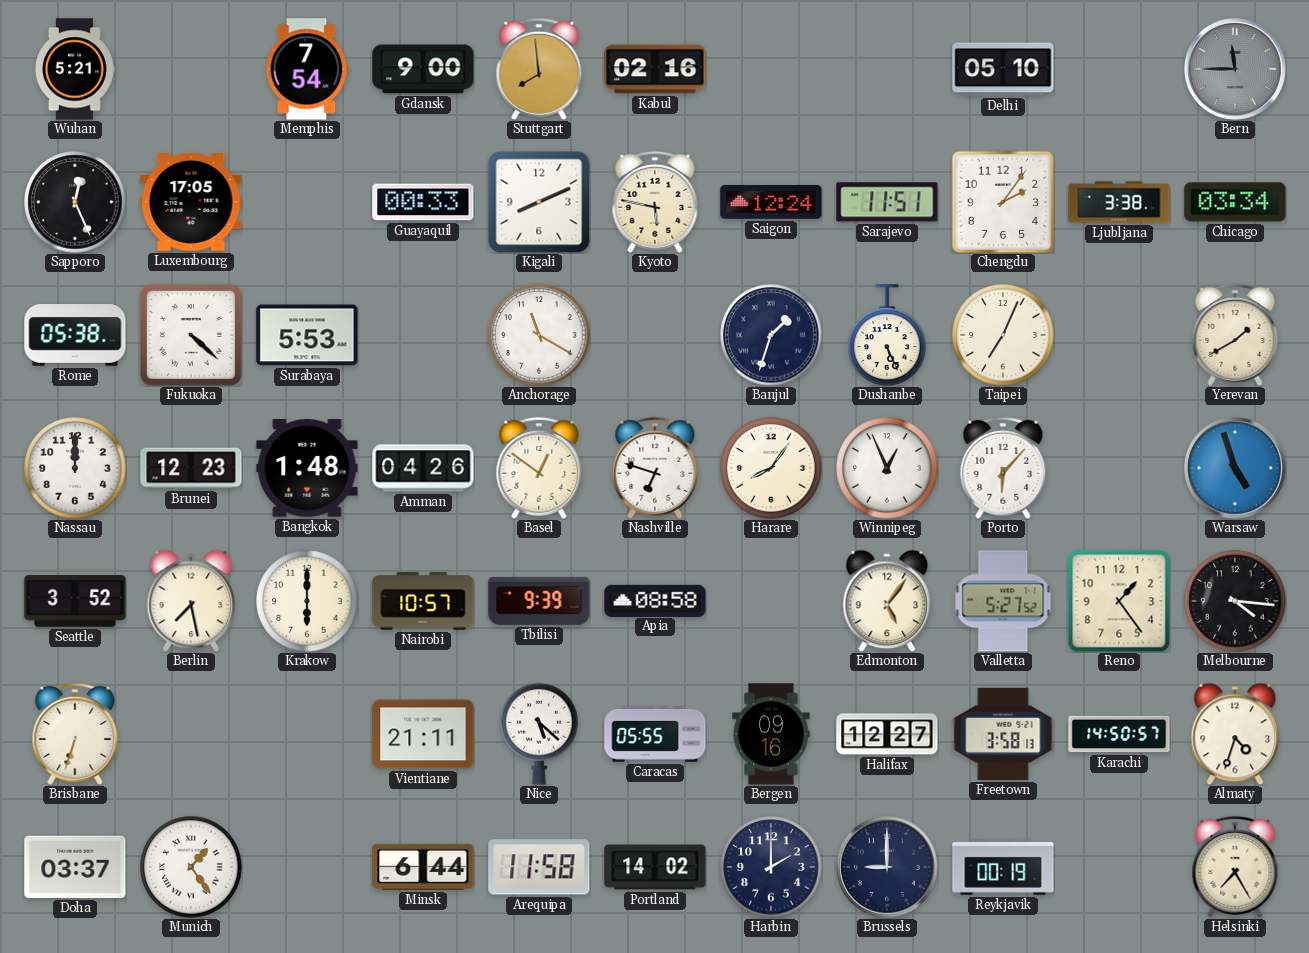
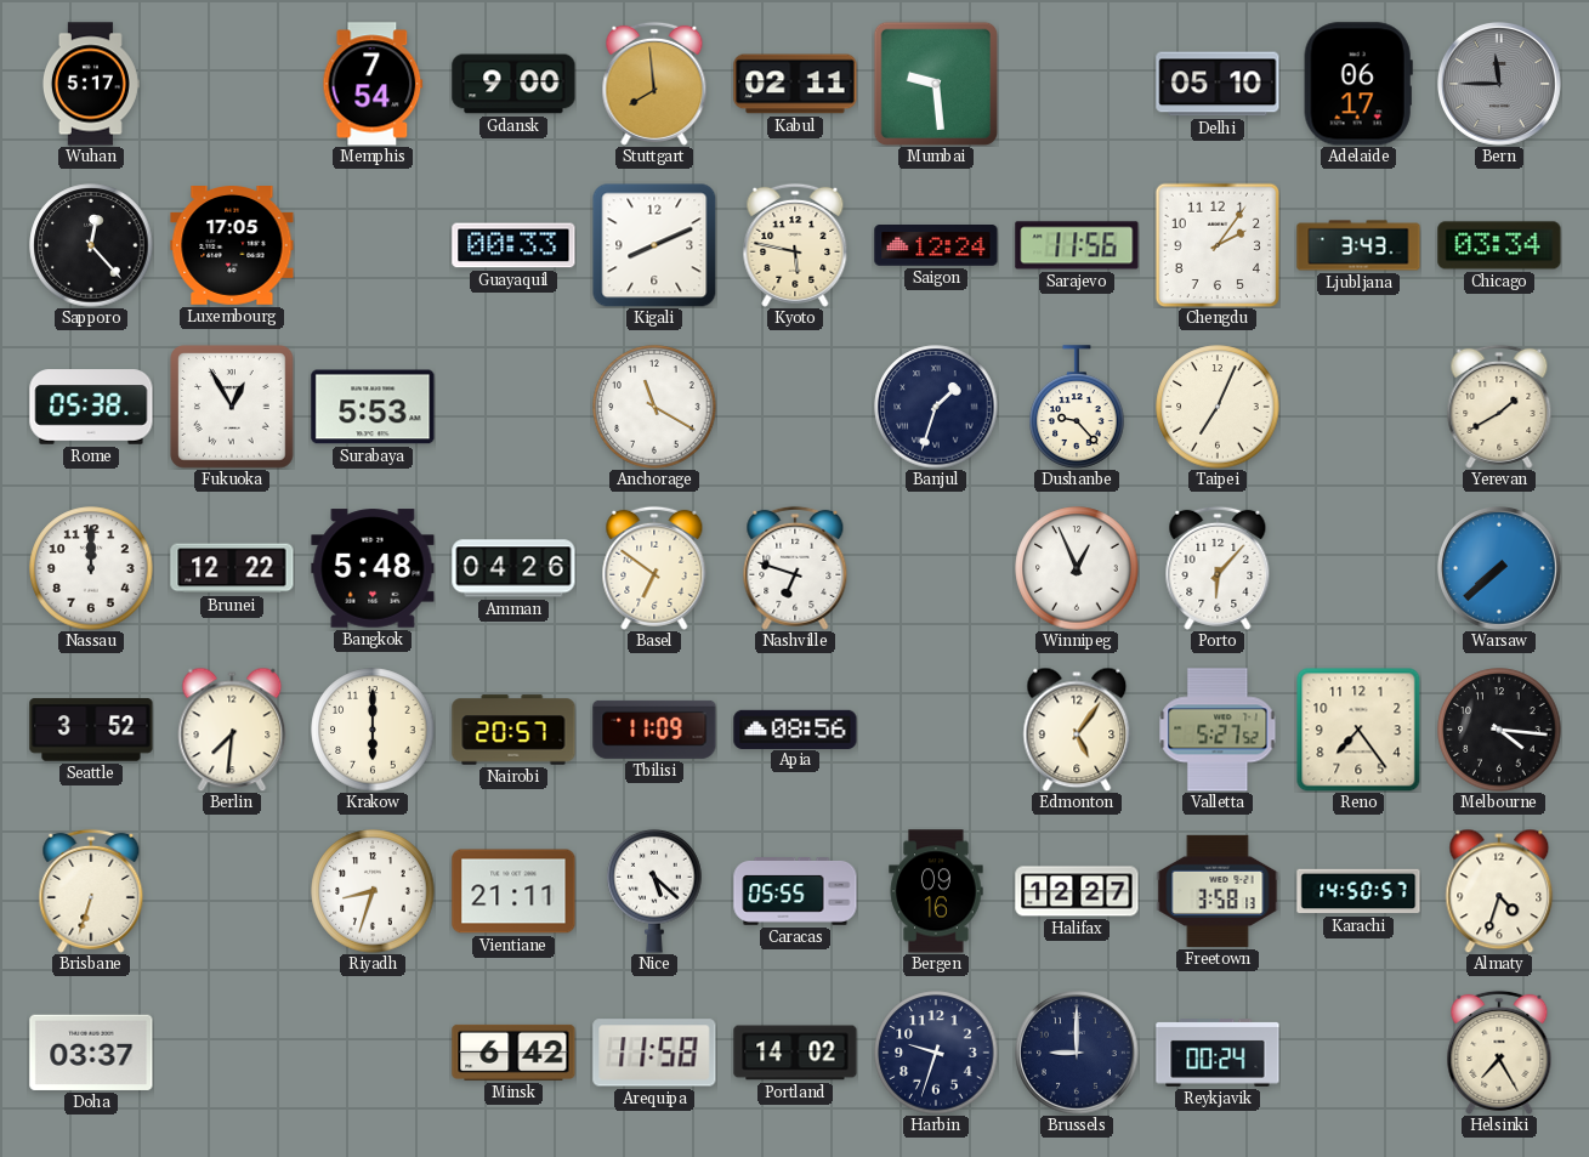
Wuhan: 5:21 -> 5:17
Kabul: 02:16 -> 02:11
Mumbai: none -> 9:29
Adelaide: none -> 06:17
Sapporo: 12:26 -> 12:23
Sarajevo: 11:51 -> 11:56
Ljubljana: 3:38 -> 3:43
Fukuoka: 4:22 -> 12:55
Dushanbe: 5:26 -> 9:23
Brunei: 12:23 -> 12:22
Bangkok: 1:48 -> 5:48
Basel: 12:51 -> 6:51
Harare: 8:06 -> none
Warsaw: 4:57 -> 7:38
Berlin: 7:28 -> 7:31
Nairobi: 10:57 -> 20:57
Tbilisi: 9:39 -> 11:09
Apia: 08:58 -> 08:56
Reno: 1:24 -> 7:24
Riyadh: none -> 8:33
Munich: 1:24 -> none
Minsk: 6:44 -> 6:42
Harbin: 2:00 -> 9:33
Reykjavik: 00:19 -> 00:24
